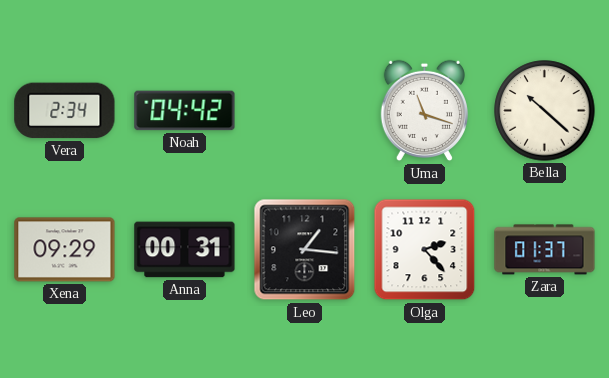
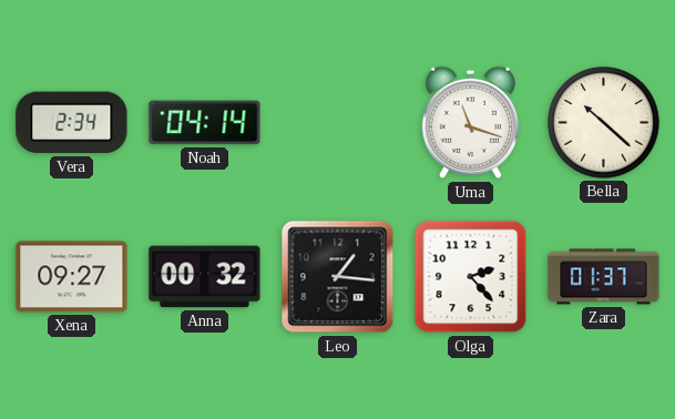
Noah: 04:42 -> 04:14
Xena: 09:29 -> 09:27
Anna: 00:31 -> 00:32
